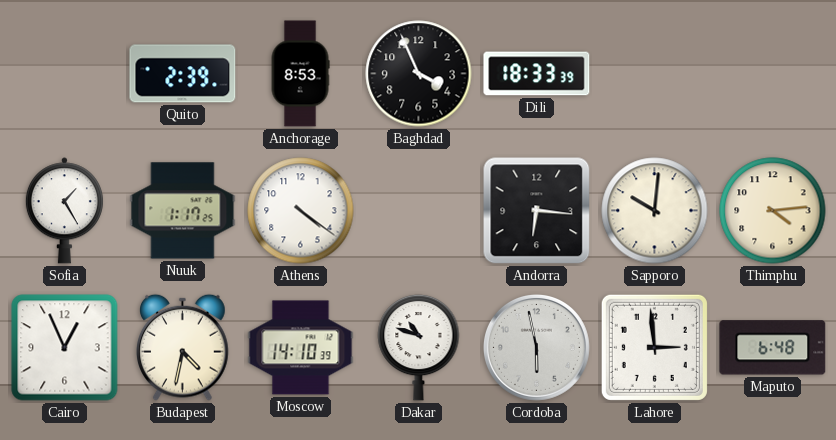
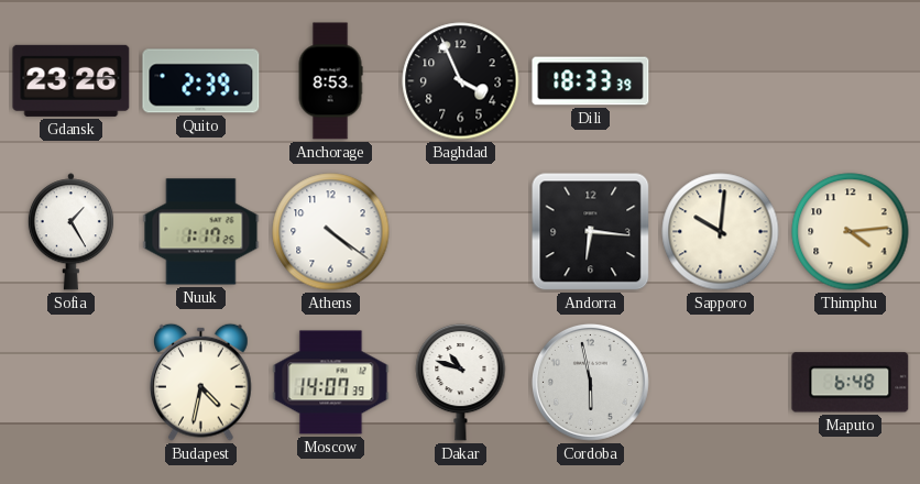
Gdansk: none -> 23:26
Cairo: 12:56 -> none
Moscow: 14:10 -> 14:07
Lahore: 2:59 -> none
